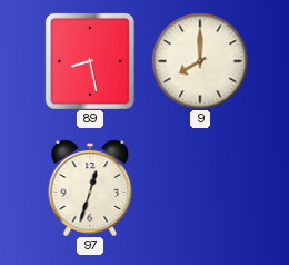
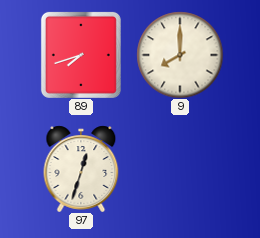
89: 8:28 -> 7:42
